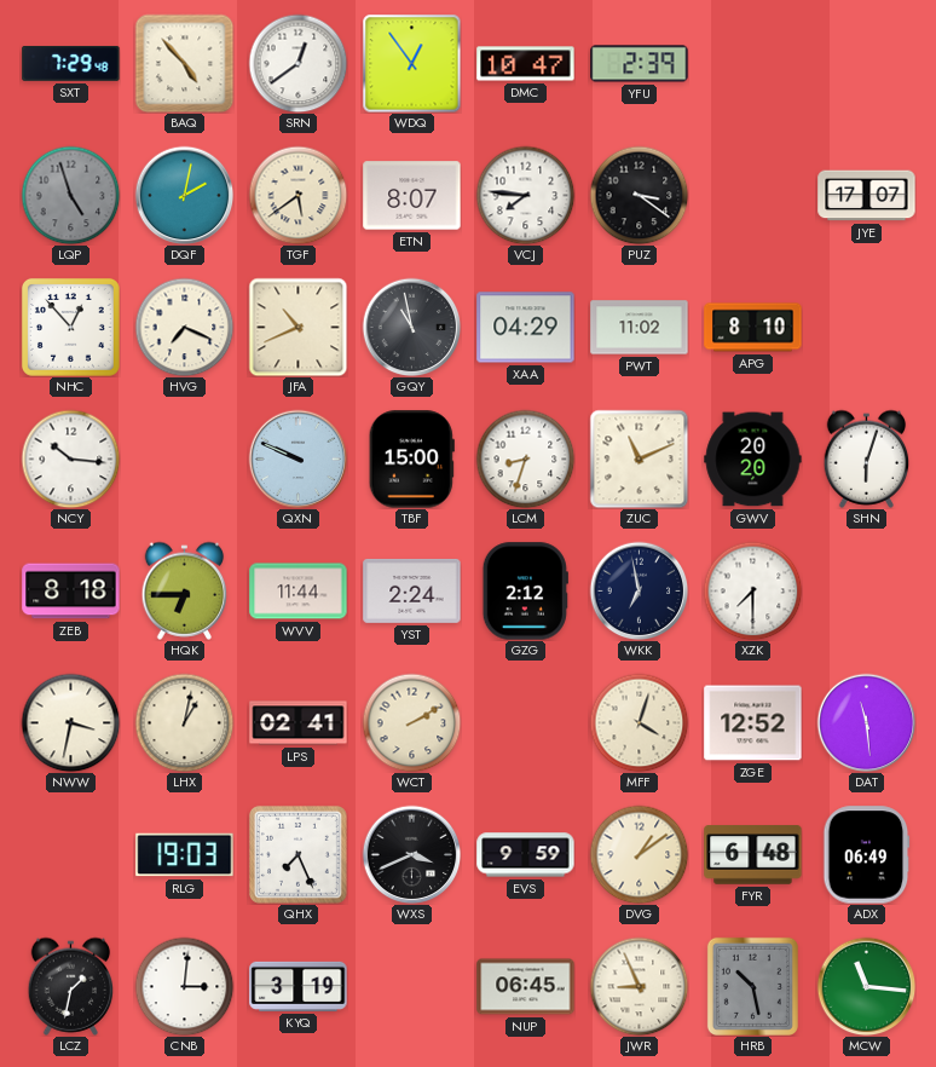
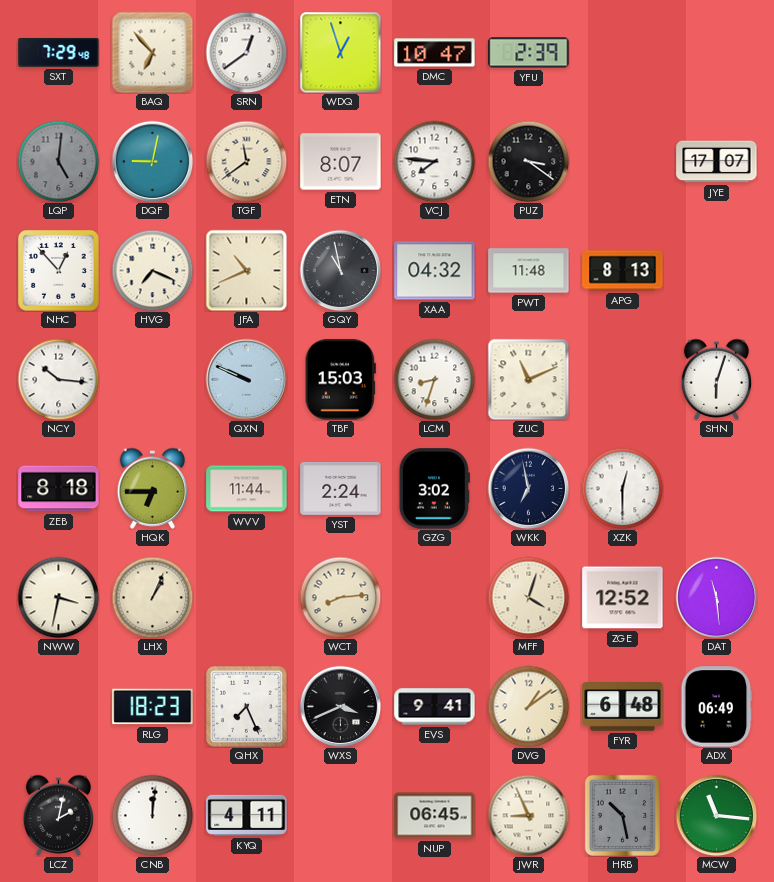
BAQ: 4:53 -> 6:53
WDQ: 12:54 -> 12:57
LQP: 4:57 -> 5:01
DQF: 2:02 -> 9:02
TGF: 5:39 -> 11:39
XAA: 04:29 -> 04:32
PWT: 11:02 -> 11:48
APG: 8:10 -> 8:13
TBF: 15:00 -> 15:03
GWV: 20:20 -> none
GZG: 2:12 -> 3:02
XZK: 7:30 -> 12:30
LHX: 1:02 -> 1:04
LPS: 02:41 -> none
WCT: 2:10 -> 8:14
RLG: 19:03 -> 18:23
EVS: 9:59 -> 9:41
LCZ: 1:32 -> 2:02
CNB: 3:01 -> 12:01
KYQ: 3:19 -> 4:11
